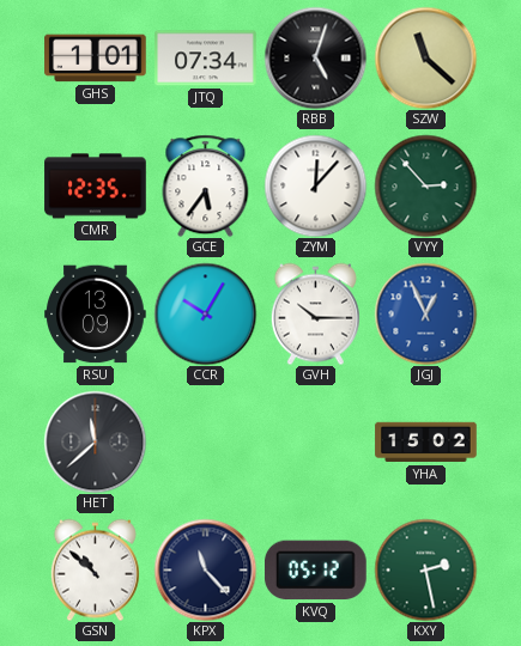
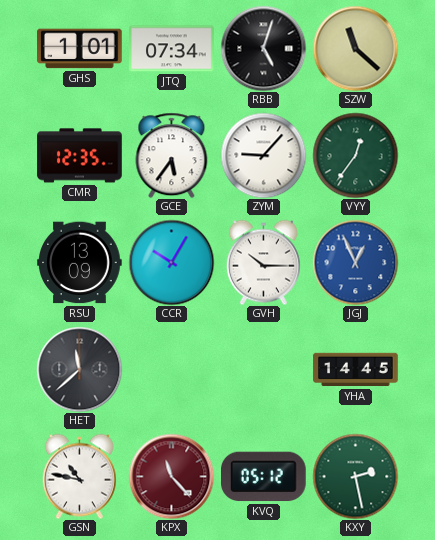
ZYM: 12:07 -> 9:07
VYY: 2:53 -> 12:36
YHA: 15:02 -> 14:45
GSN: 10:52 -> 10:47
KPX dial: navy -> burgundy
